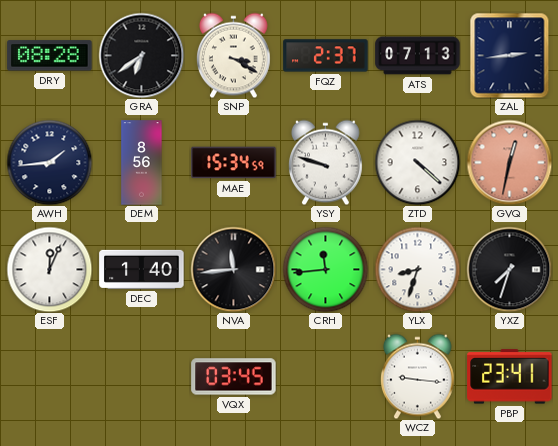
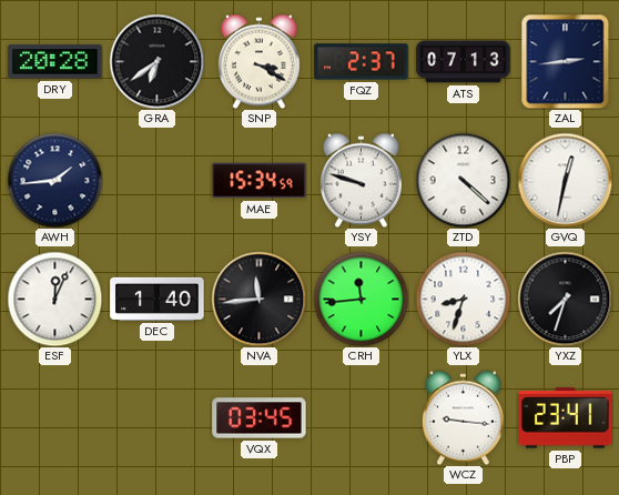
DRY: 08:28 -> 20:28
DEM: 8:56 -> none
GVQ dial: salmon -> white
